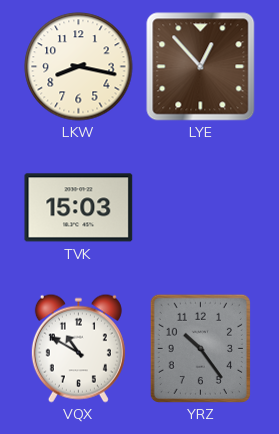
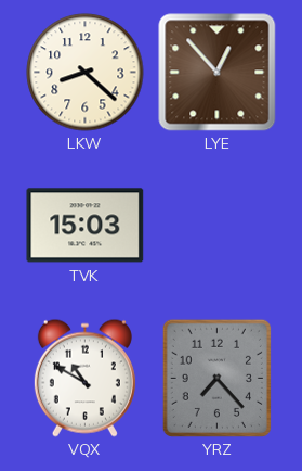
LKW: 8:17 -> 8:22
YRZ: 10:24 -> 7:23
